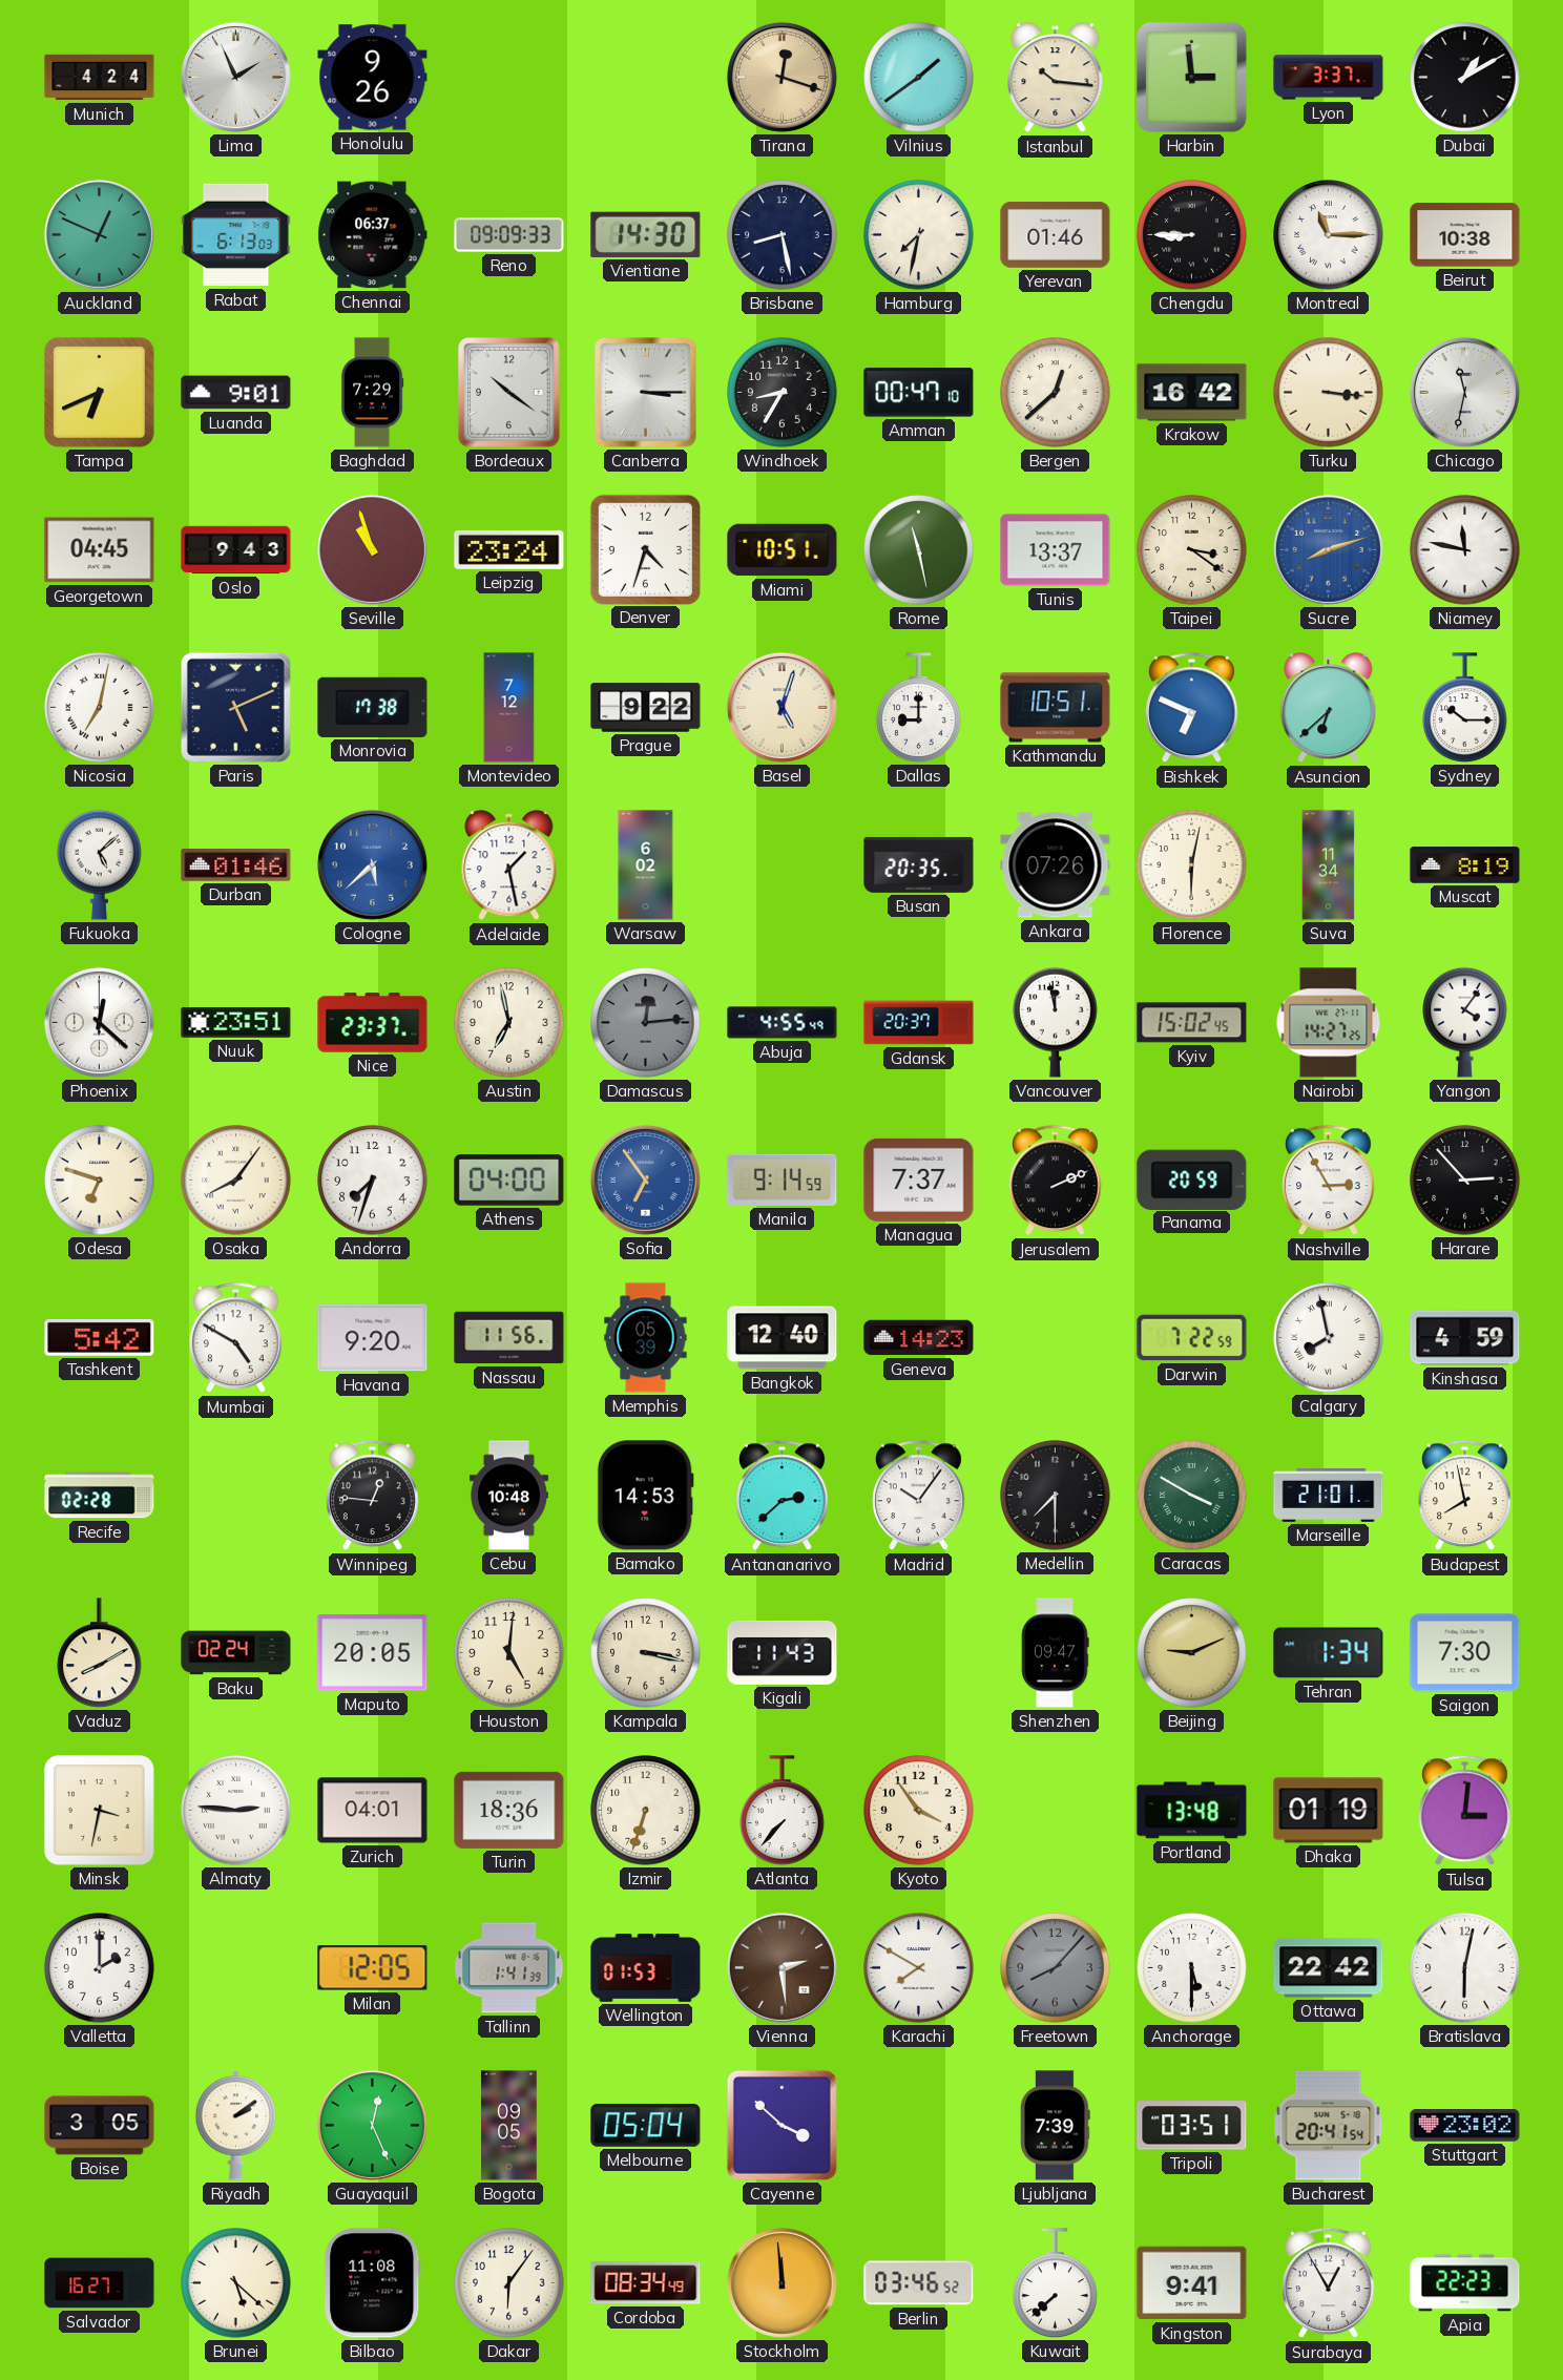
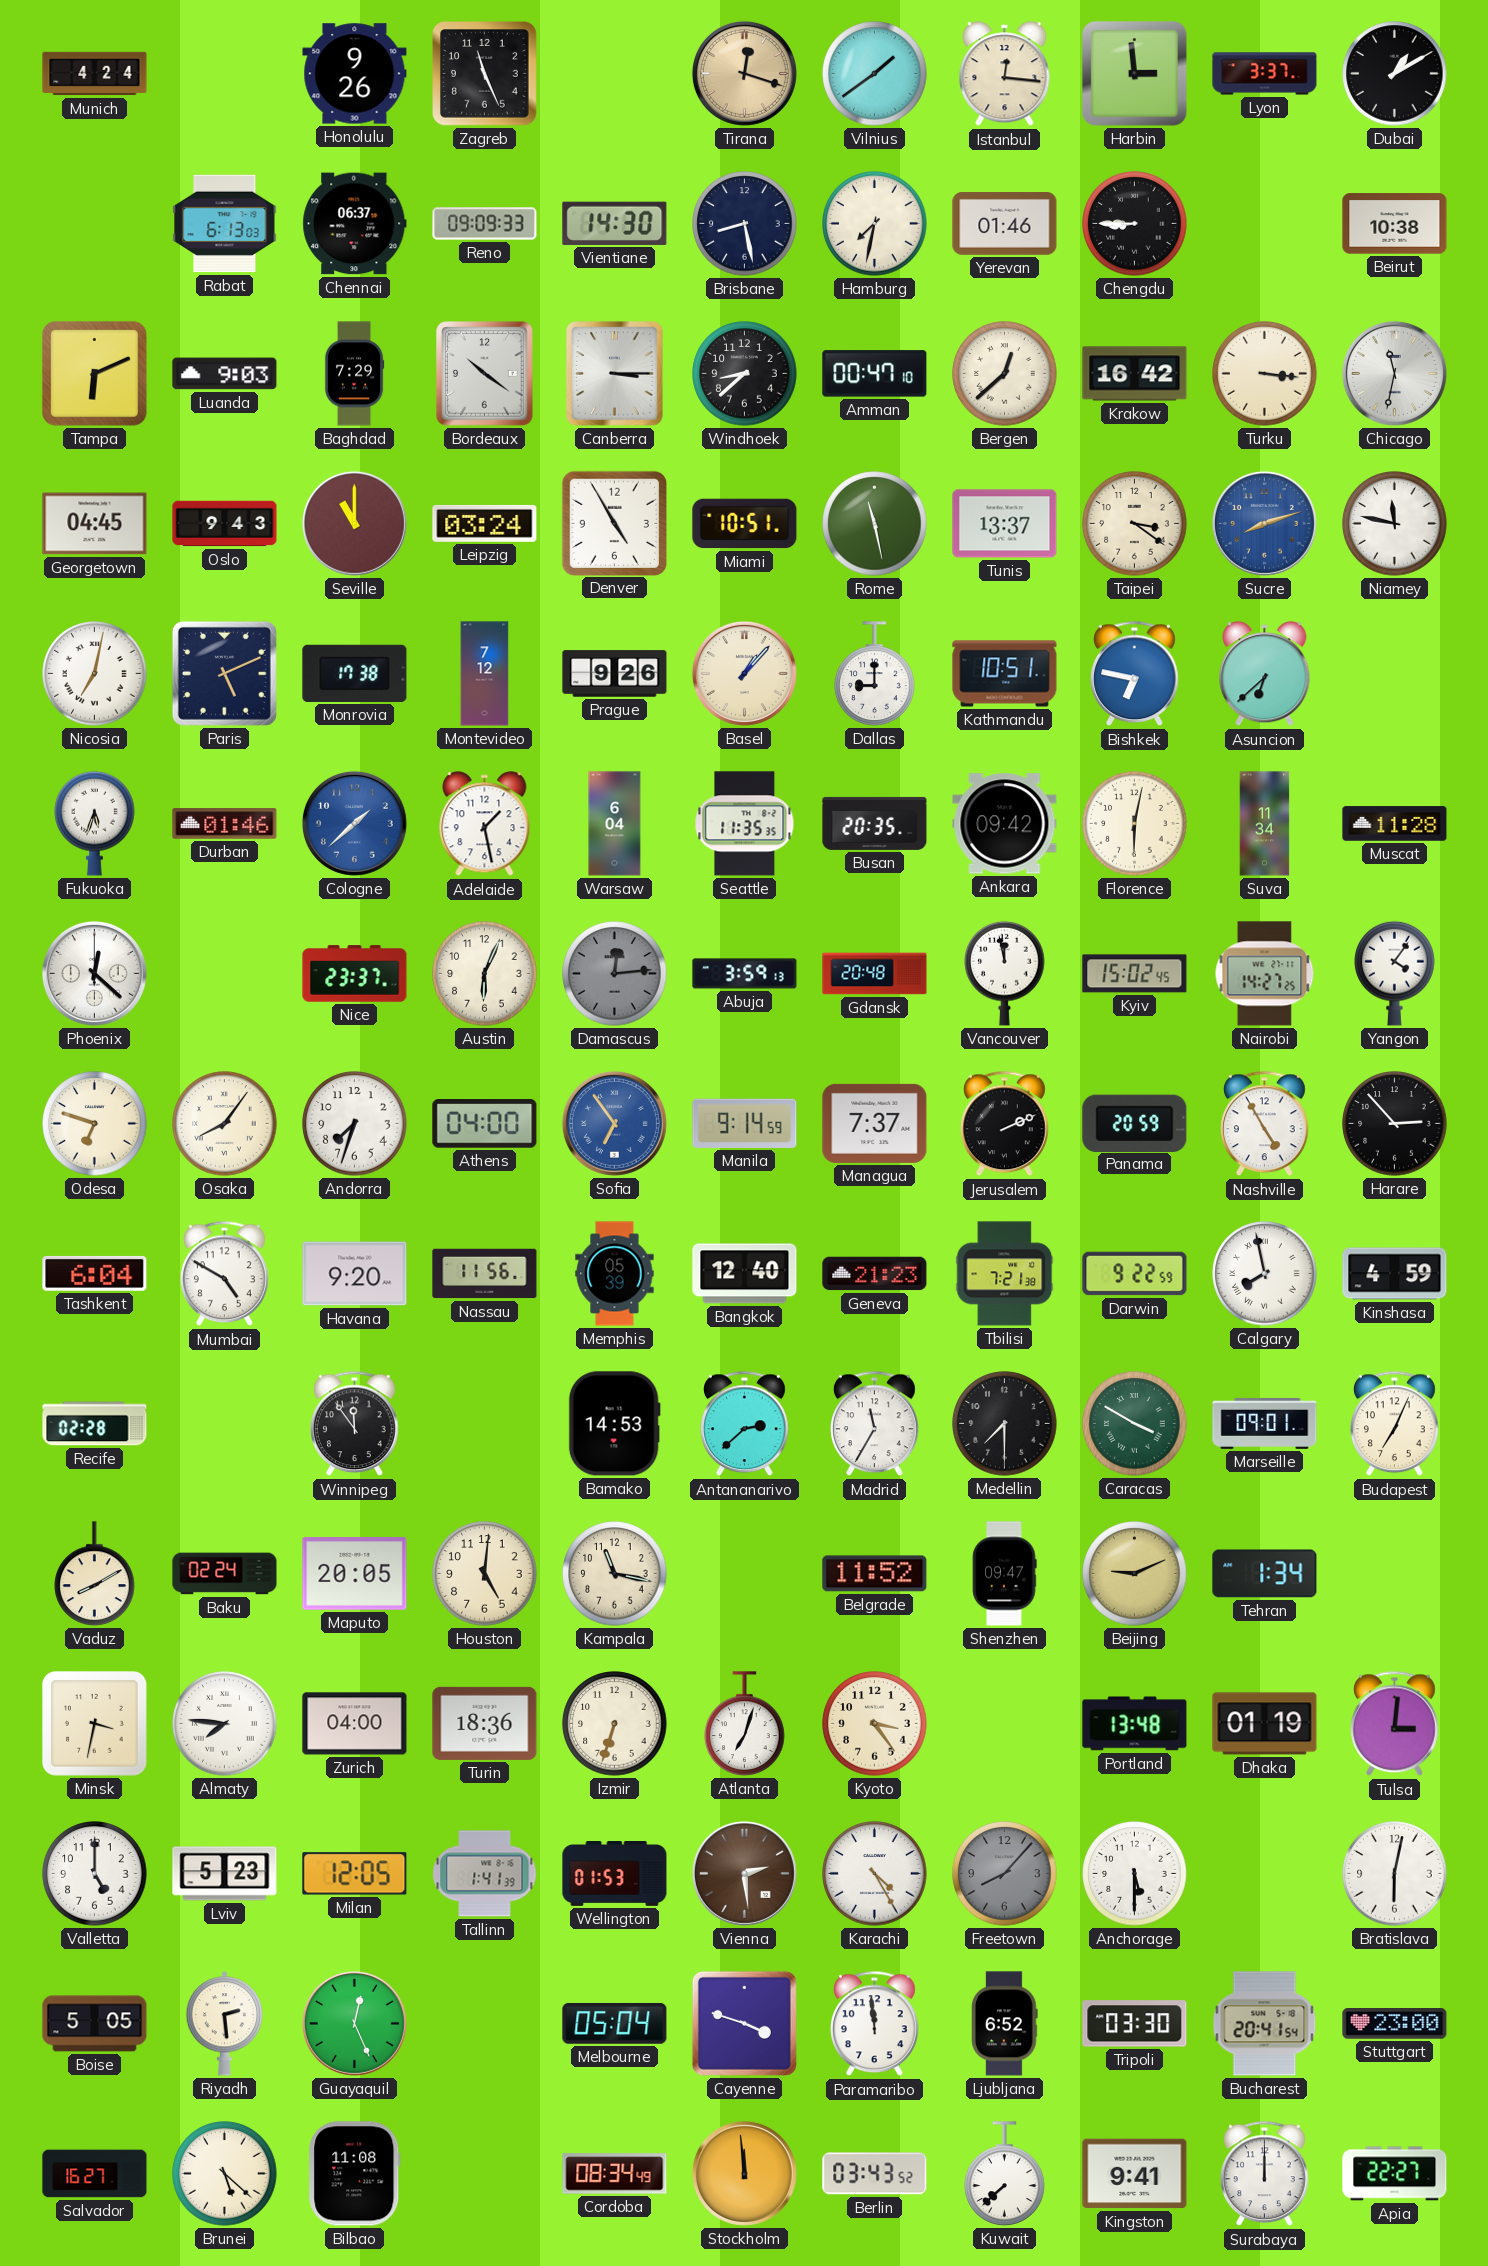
Lima: 1:56 -> none
Zagreb: none -> 11:26
Istanbul: 10:16 -> 12:16
Auckland: 12:49 -> none
Montreal: 11:15 -> none
Tampa: 6:41 -> 6:11
Luanda: 9:01 -> 9:03
Windhoek: 8:35 -> 8:38
Seville: 10:57 -> 11:00
Leipzig: 23:24 -> 03:24
Denver: 4:33 -> 4:55
Prague: 9:22 -> 9:26
Basel: 5:03 -> 1:07
Bishkek: 6:49 -> 6:47
Sydney: 10:15 -> none
Fukuoka: 5:08 -> 5:33
Cologne: 5:38 -> 1:38
Warsaw: 6:02 -> 6:04
Seattle: none -> 11:35
Ankara: 07:26 -> 09:42
Muscat: 8:19 -> 11:28
Nuuk: 23:51 -> none
Austin: 6:58 -> 6:04
Abuja: 4:55 -> 3:59
Gdansk: 20:37 -> 20:48
Nashville: 2:55 -> 4:55
Tashkent: 5:42 -> 6:04
Geneva: 14:23 -> 21:23
Tbilisi: none -> 7:21
Darwin: 7:22 -> 9:22
Winnipeg: 12:46 -> 11:54
Cebu: 10:48 -> none
Madrid: 10:06 -> 11:35
Marseille: 21:01 -> 09:01
Budapest: 7:58 -> 7:04
Kampala: 3:17 -> 11:17
Kigali: 11:43 -> none
Belgrade: none -> 11:52
Saigon: 7:30 -> none
Almaty: 2:46 -> 7:46
Zurich: 04:01 -> 04:00
Atlanta: 7:37 -> 7:03
Kyoto: 3:54 -> 3:24
Valletta: 2:00 -> 5:00
Lviv: none -> 5:23
Karachi: 7:50 -> 4:25
Ottawa: 22:42 -> none
Boise: 3:05 -> 5:05
Riyadh: 2:09 -> 2:29
Bogota: 09:05 -> none
Cayenne: 3:52 -> 3:48
Paramaribo: none -> 11:59
Ljubljana: 7:39 -> 6:52
Tripoli: 03:51 -> 03:30
Stuttgart: 23:02 -> 23:00
Dakar: 6:06 -> none
Berlin: 03:46 -> 03:43
Surabaya: 12:55 -> 12:00
Apia: 22:23 -> 22:27
